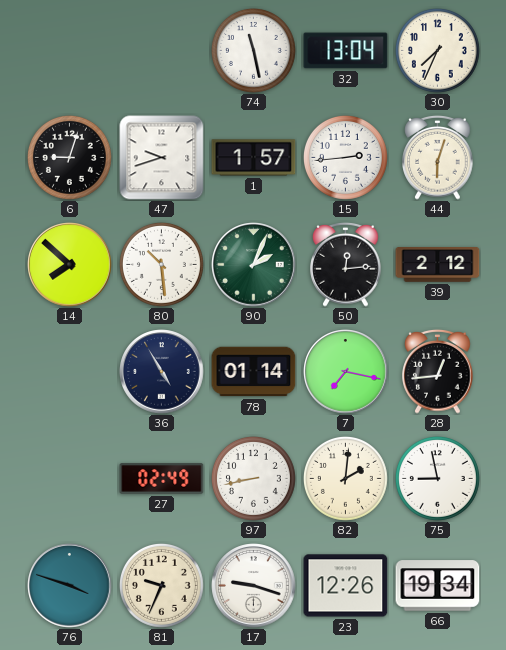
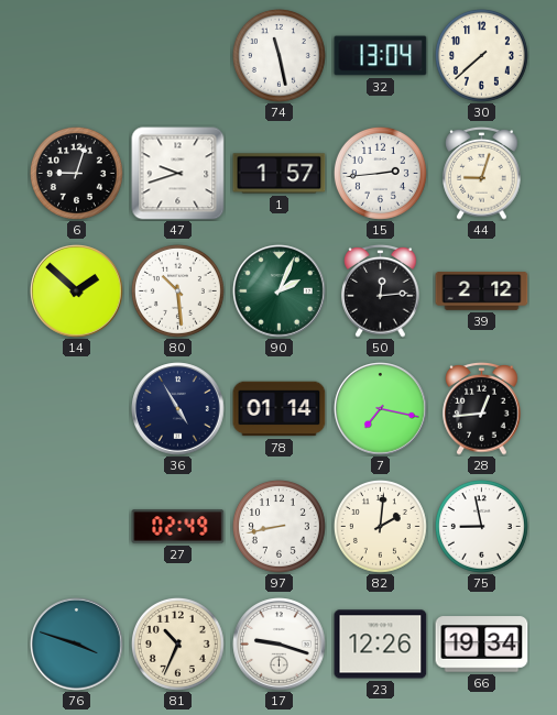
30: 7:34 -> 7:38
44: 6:03 -> 9:03
14: 7:52 -> 1:52
81: 9:34 -> 10:34
